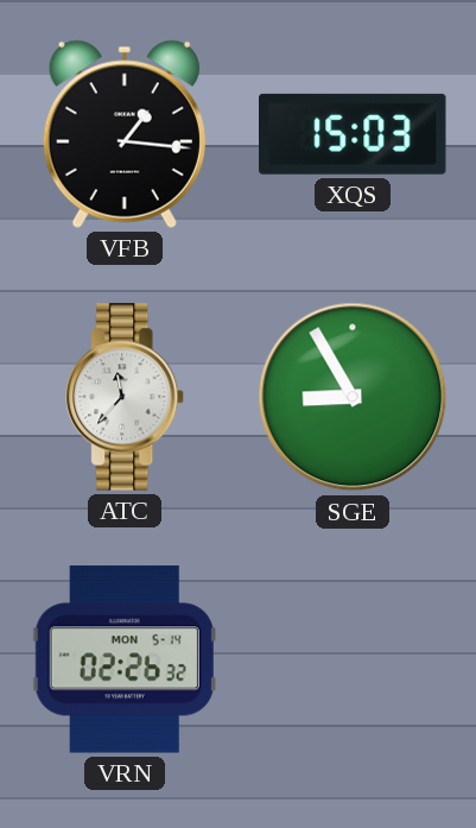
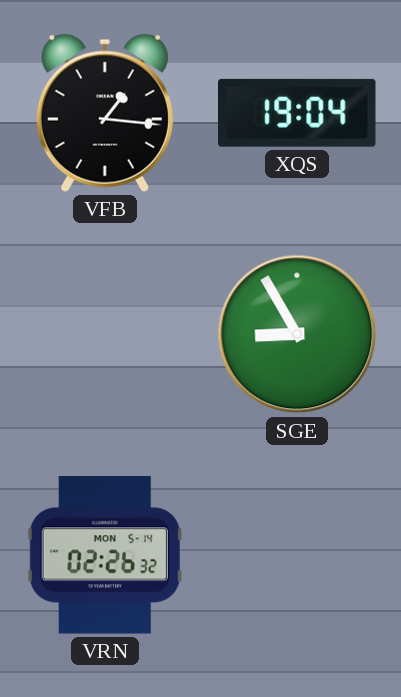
XQS: 15:03 -> 19:04
ATC: 11:37 -> none
